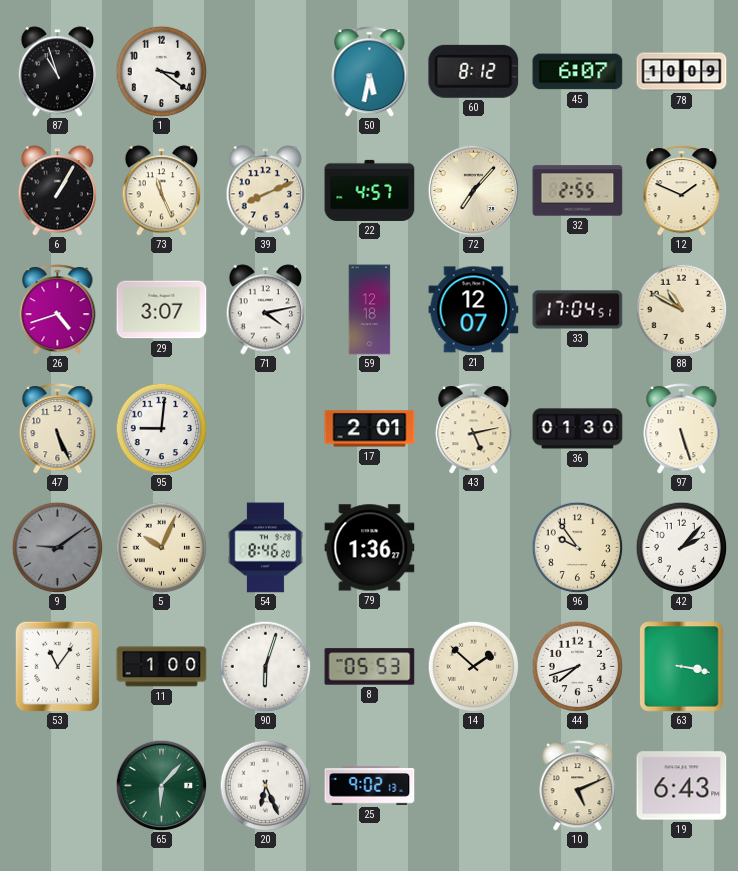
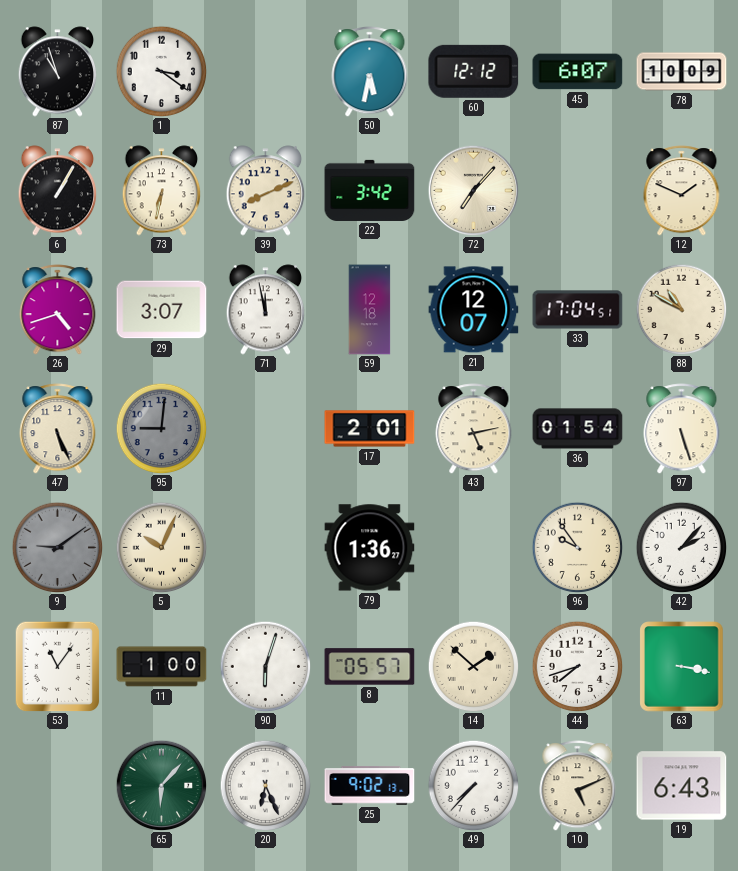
60: 8:12 -> 12:12
73: 11:26 -> 6:32
22: 4:57 -> 3:42
32: 2:55 -> none
71: 4:13 -> 11:58
95 dial: white -> grey
36: 01:30 -> 01:54
54: 8:46 -> none
8: 05:53 -> 05:57
49: none -> 7:37
